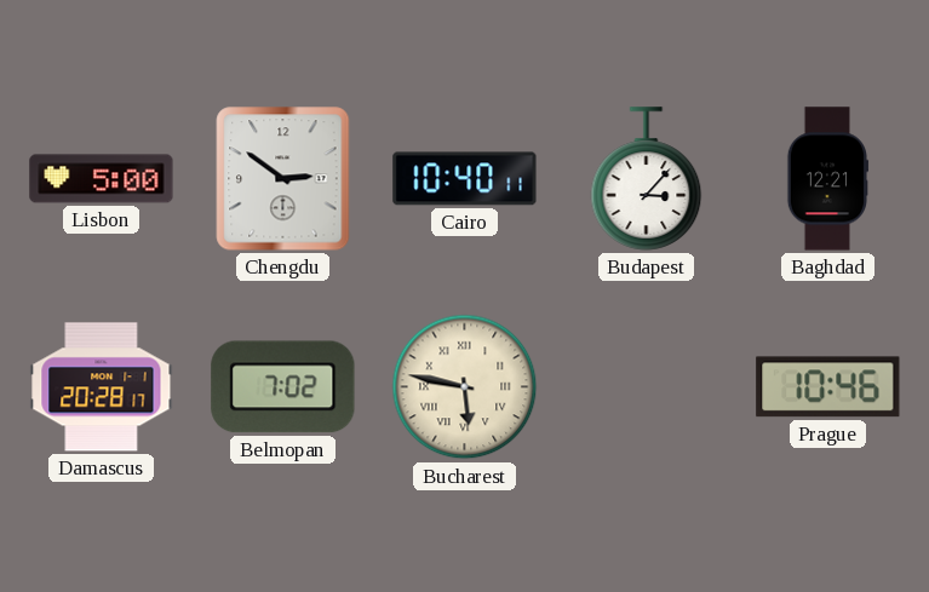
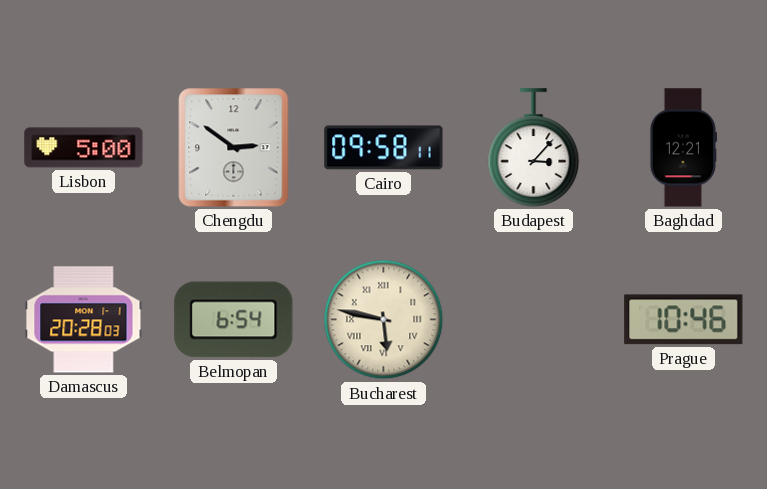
Cairo: 10:40 -> 09:58
Damascus: 20:28:17 -> 20:28:03
Belmopan: 7:02 -> 6:54
